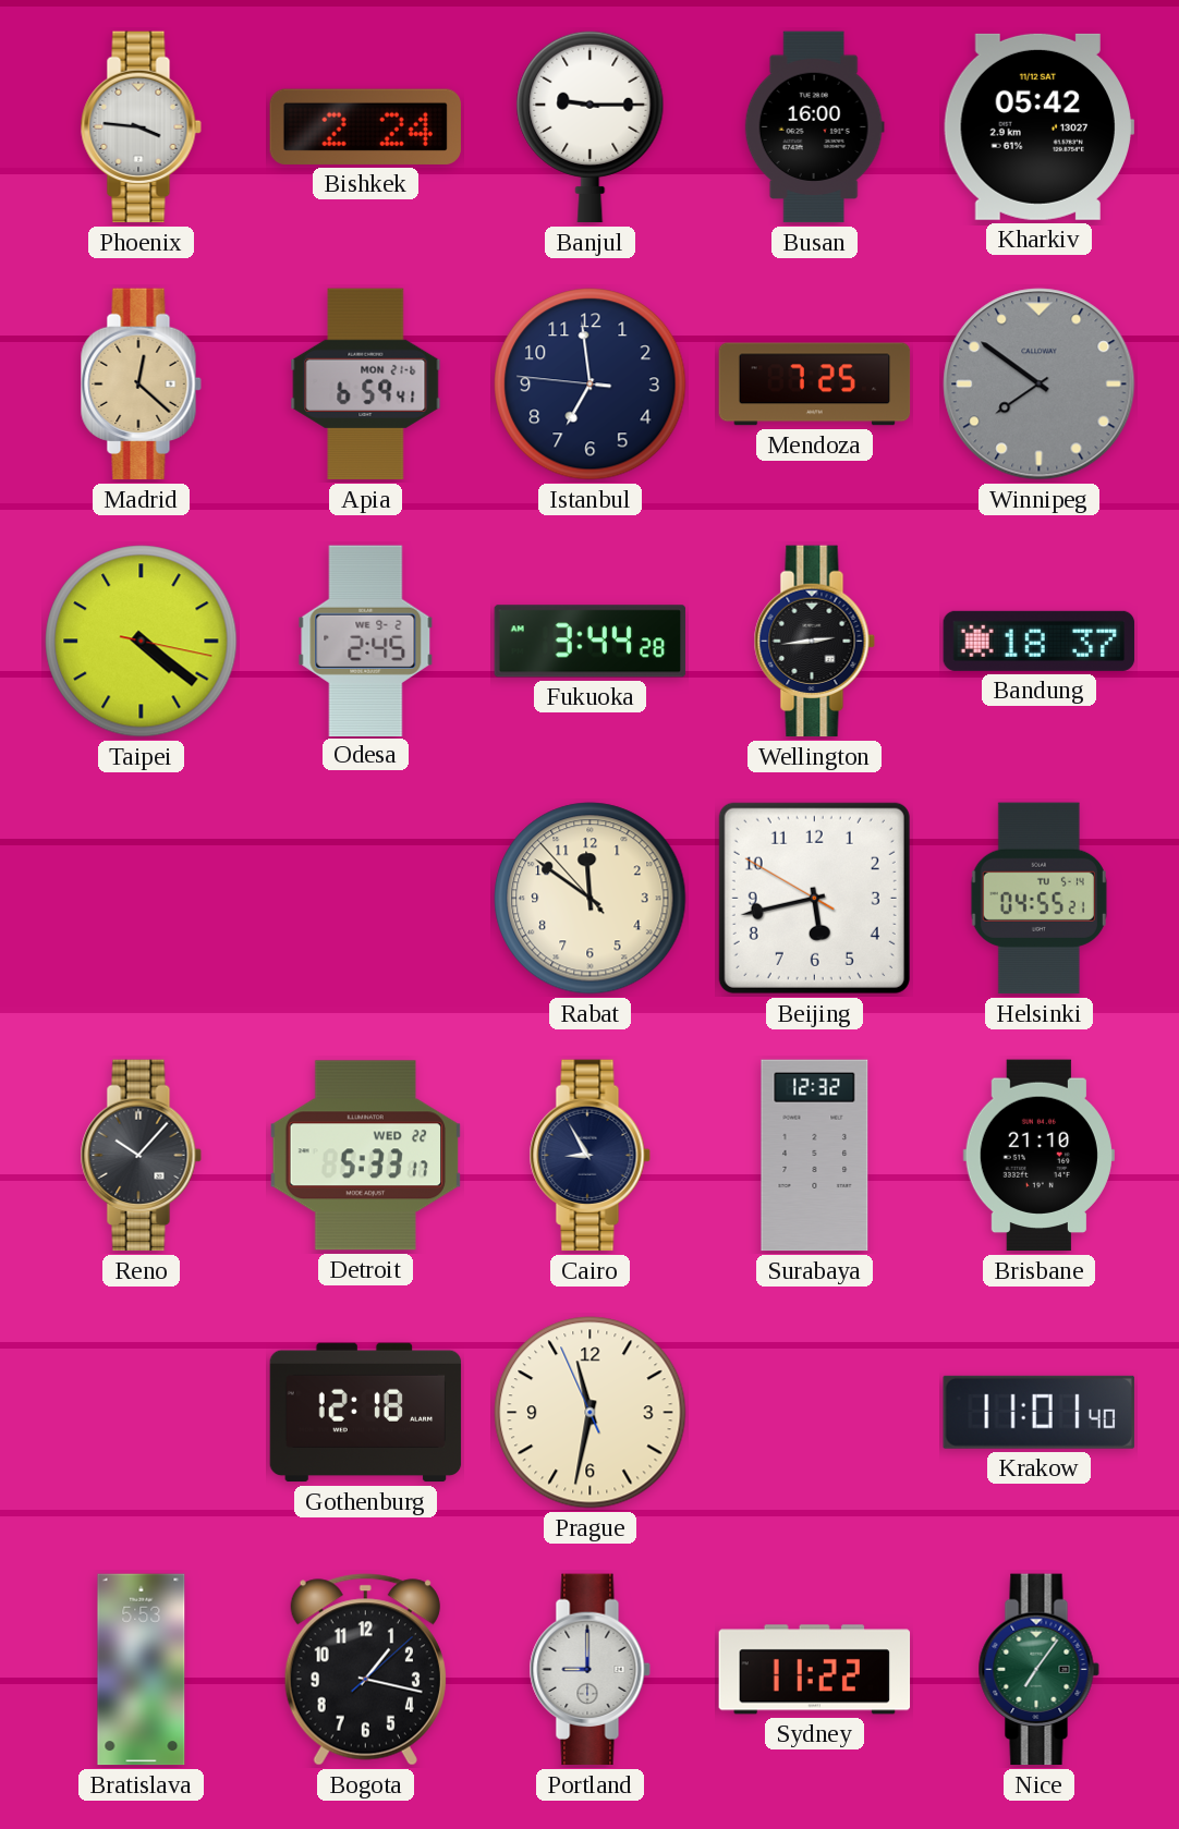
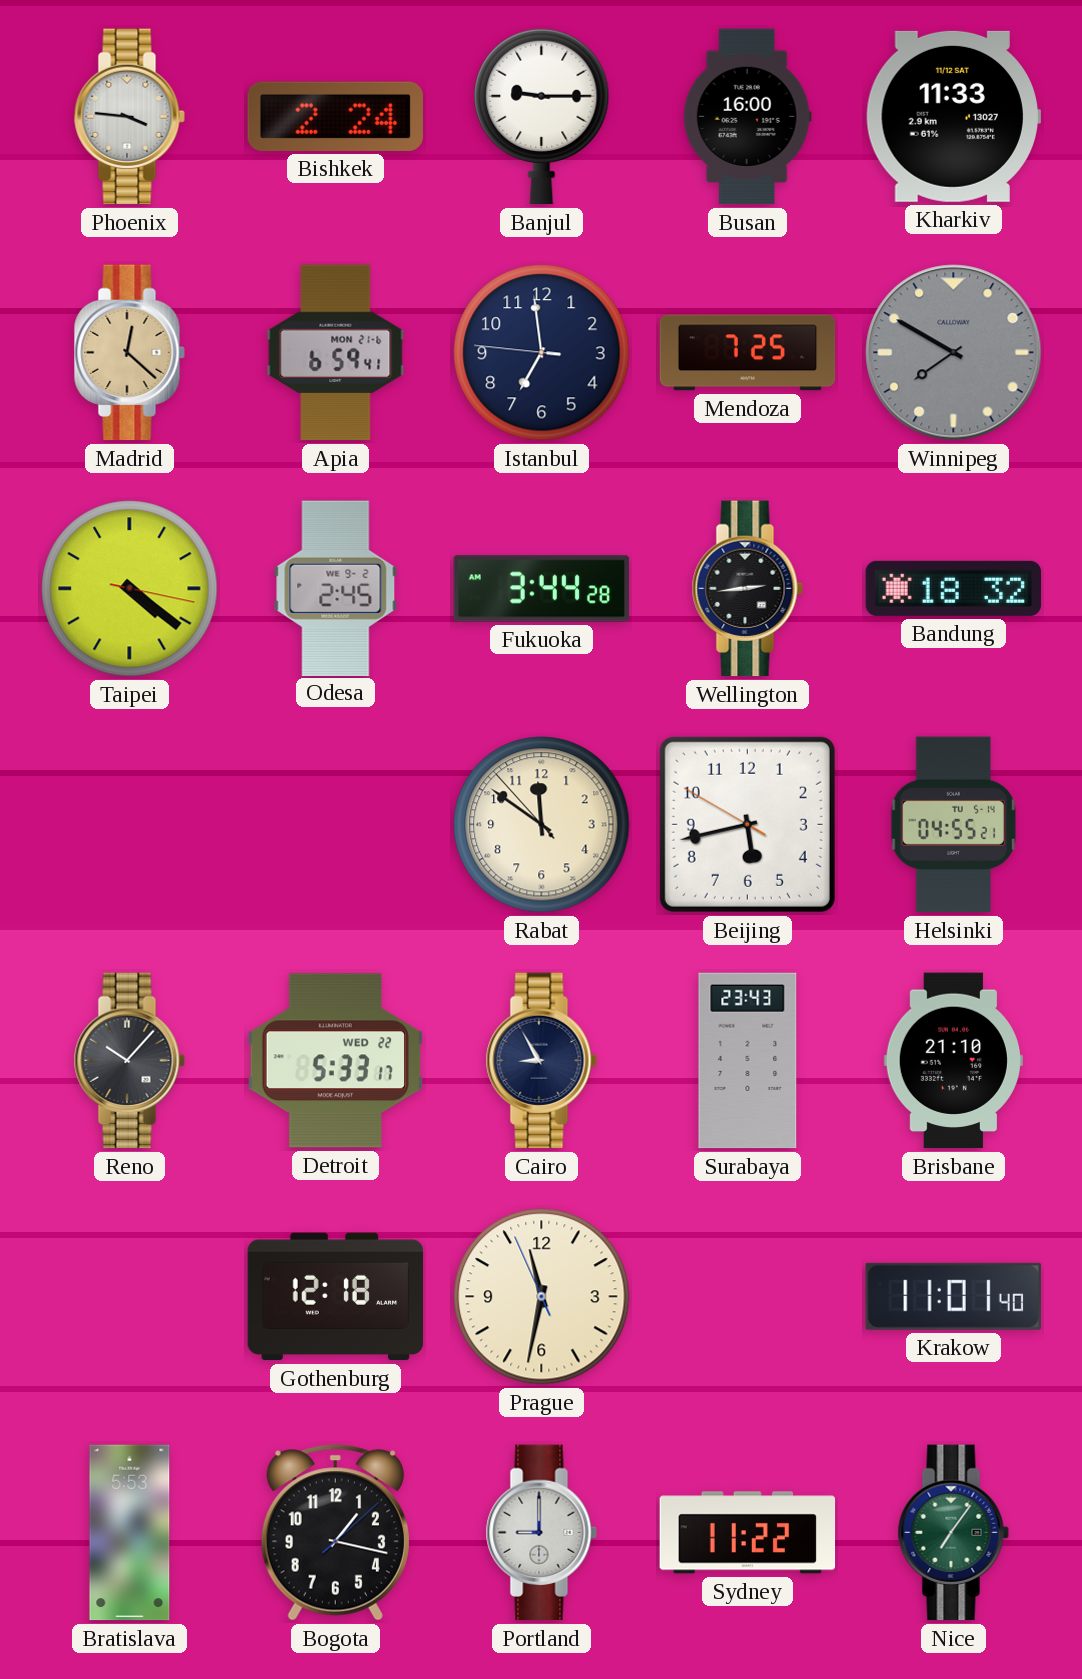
Kharkiv: 05:42 -> 11:33
Winnipeg: 7:51 -> 7:50
Bandung: 18:37 -> 18:32
Surabaya: 12:32 -> 23:43
